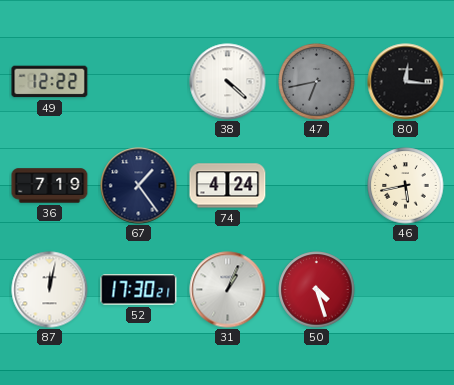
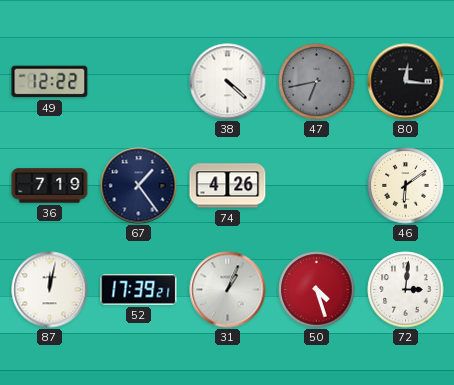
74: 4:24 -> 4:26
46: 5:43 -> 6:09
52: 17:30 -> 17:39
72: none -> 3:01
